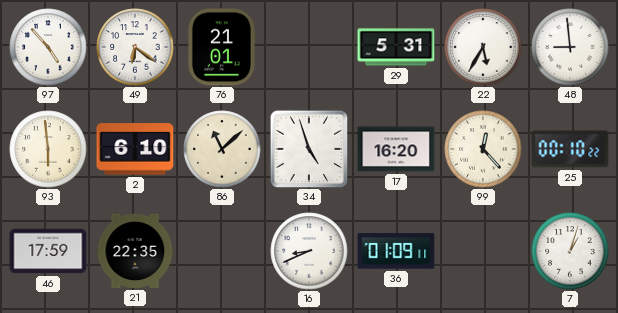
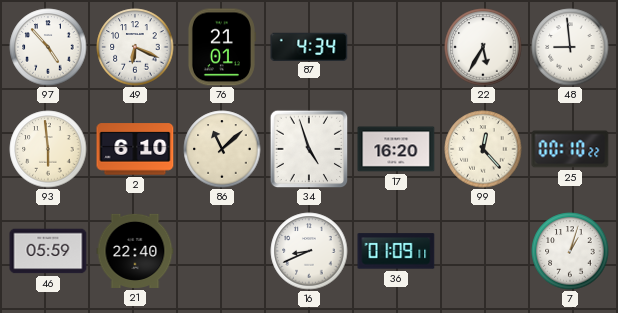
49: 6:21 -> 6:19
87: none -> 4:34
29: 5:31 -> none
46: 17:59 -> 05:59
21: 22:35 -> 22:40
